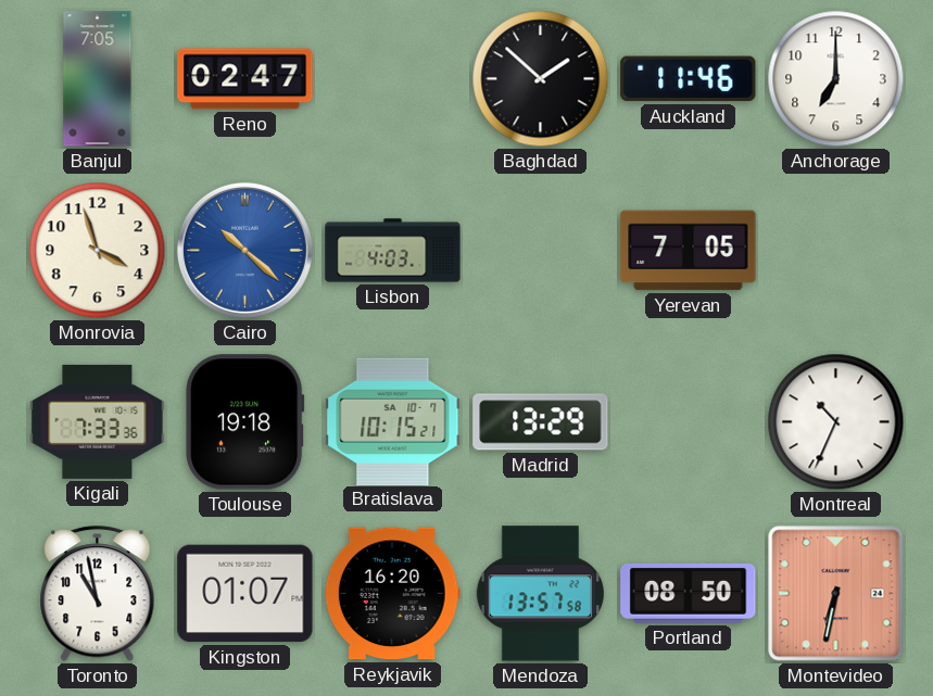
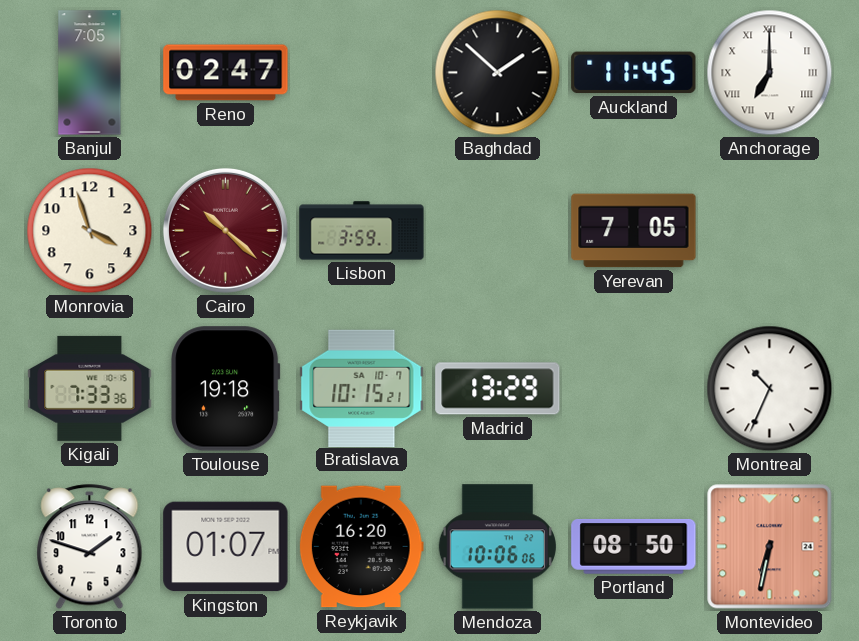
Auckland: 11:46 -> 11:45
Anchorage numerals: Arabic -> Roman
Cairo dial: blue -> burgundy
Lisbon: 4:03 -> 3:59
Toronto: 10:58 -> 1:48
Mendoza: 13:57 -> 10:06
